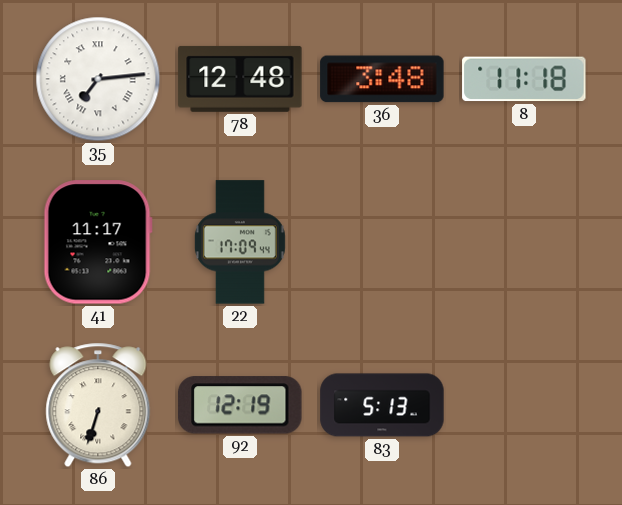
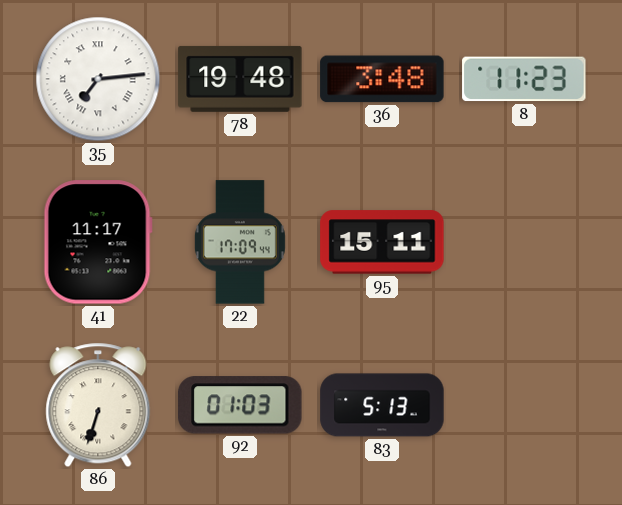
78: 12:48 -> 19:48
8: 11:18 -> 11:23
95: none -> 15:11
92: 12:19 -> 01:03
